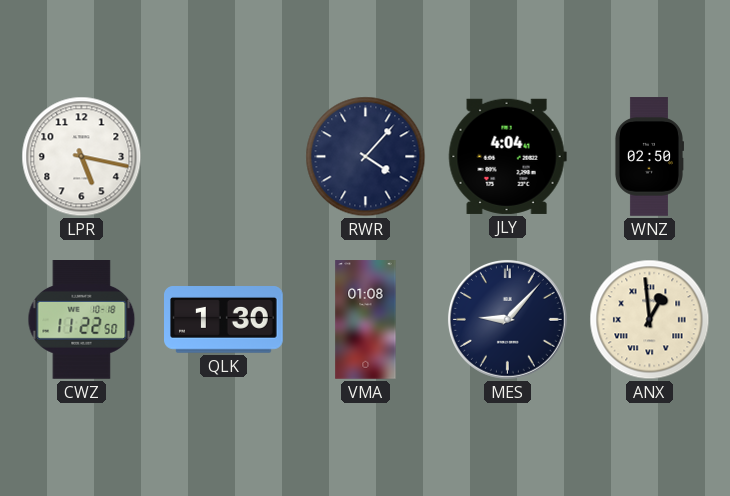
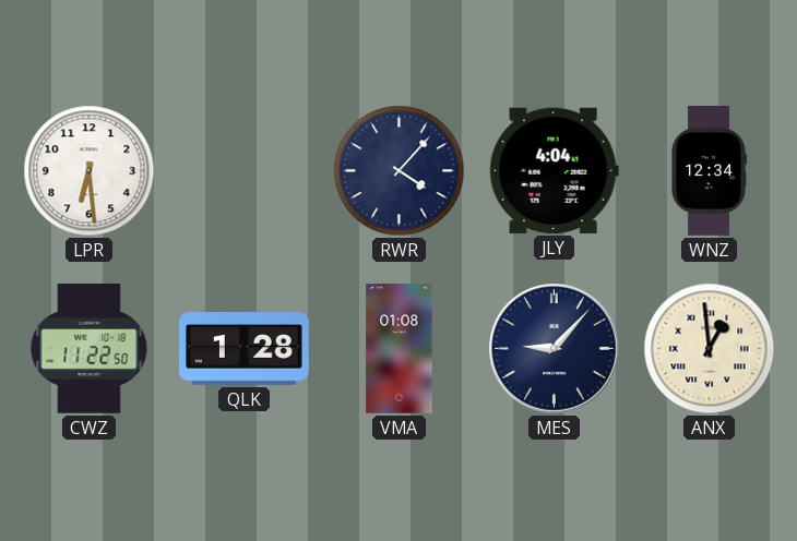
LPR: 5:17 -> 6:29
WNZ: 02:50 -> 12:34
QLK: 1:30 -> 1:28
